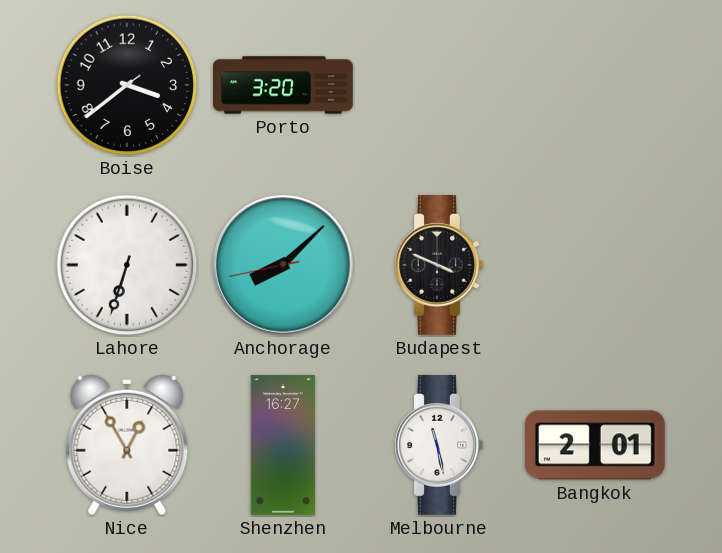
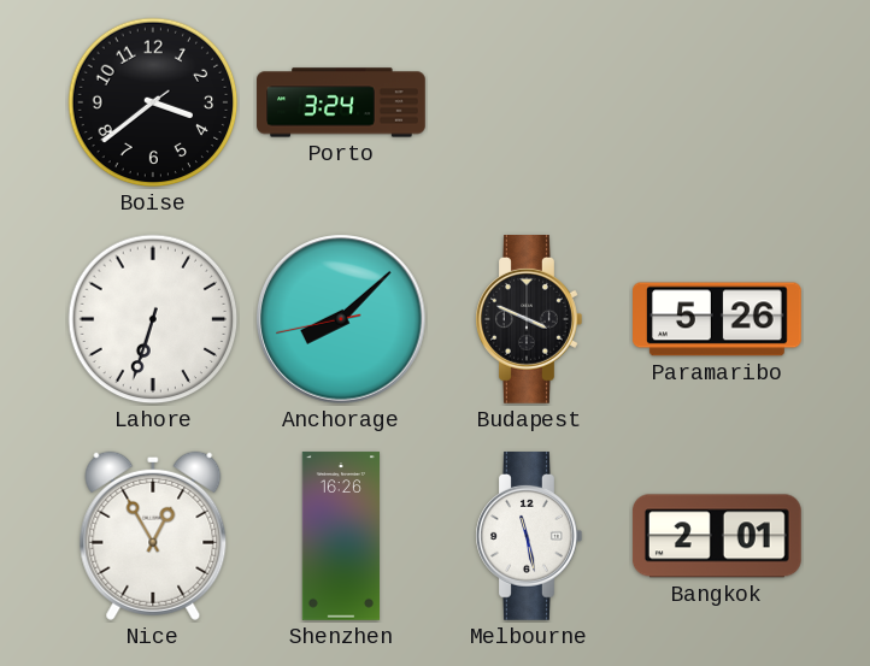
Porto: 3:20 -> 3:24
Paramaribo: none -> 5:26
Shenzhen: 16:27 -> 16:26
